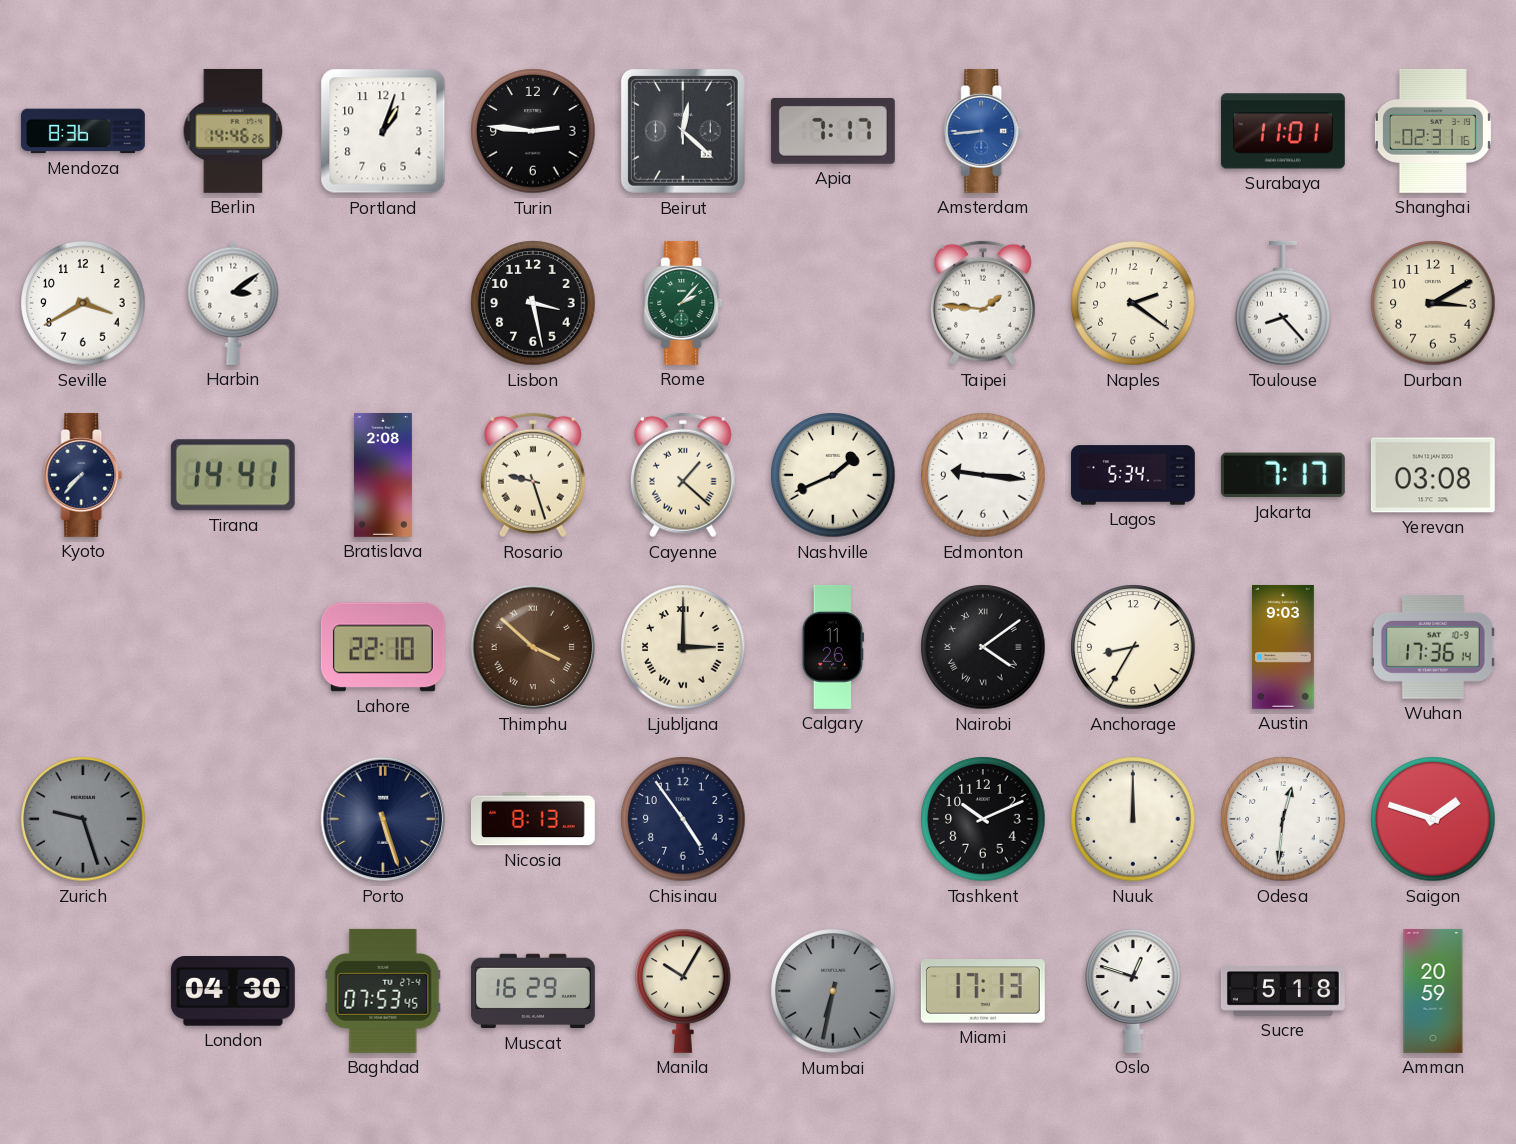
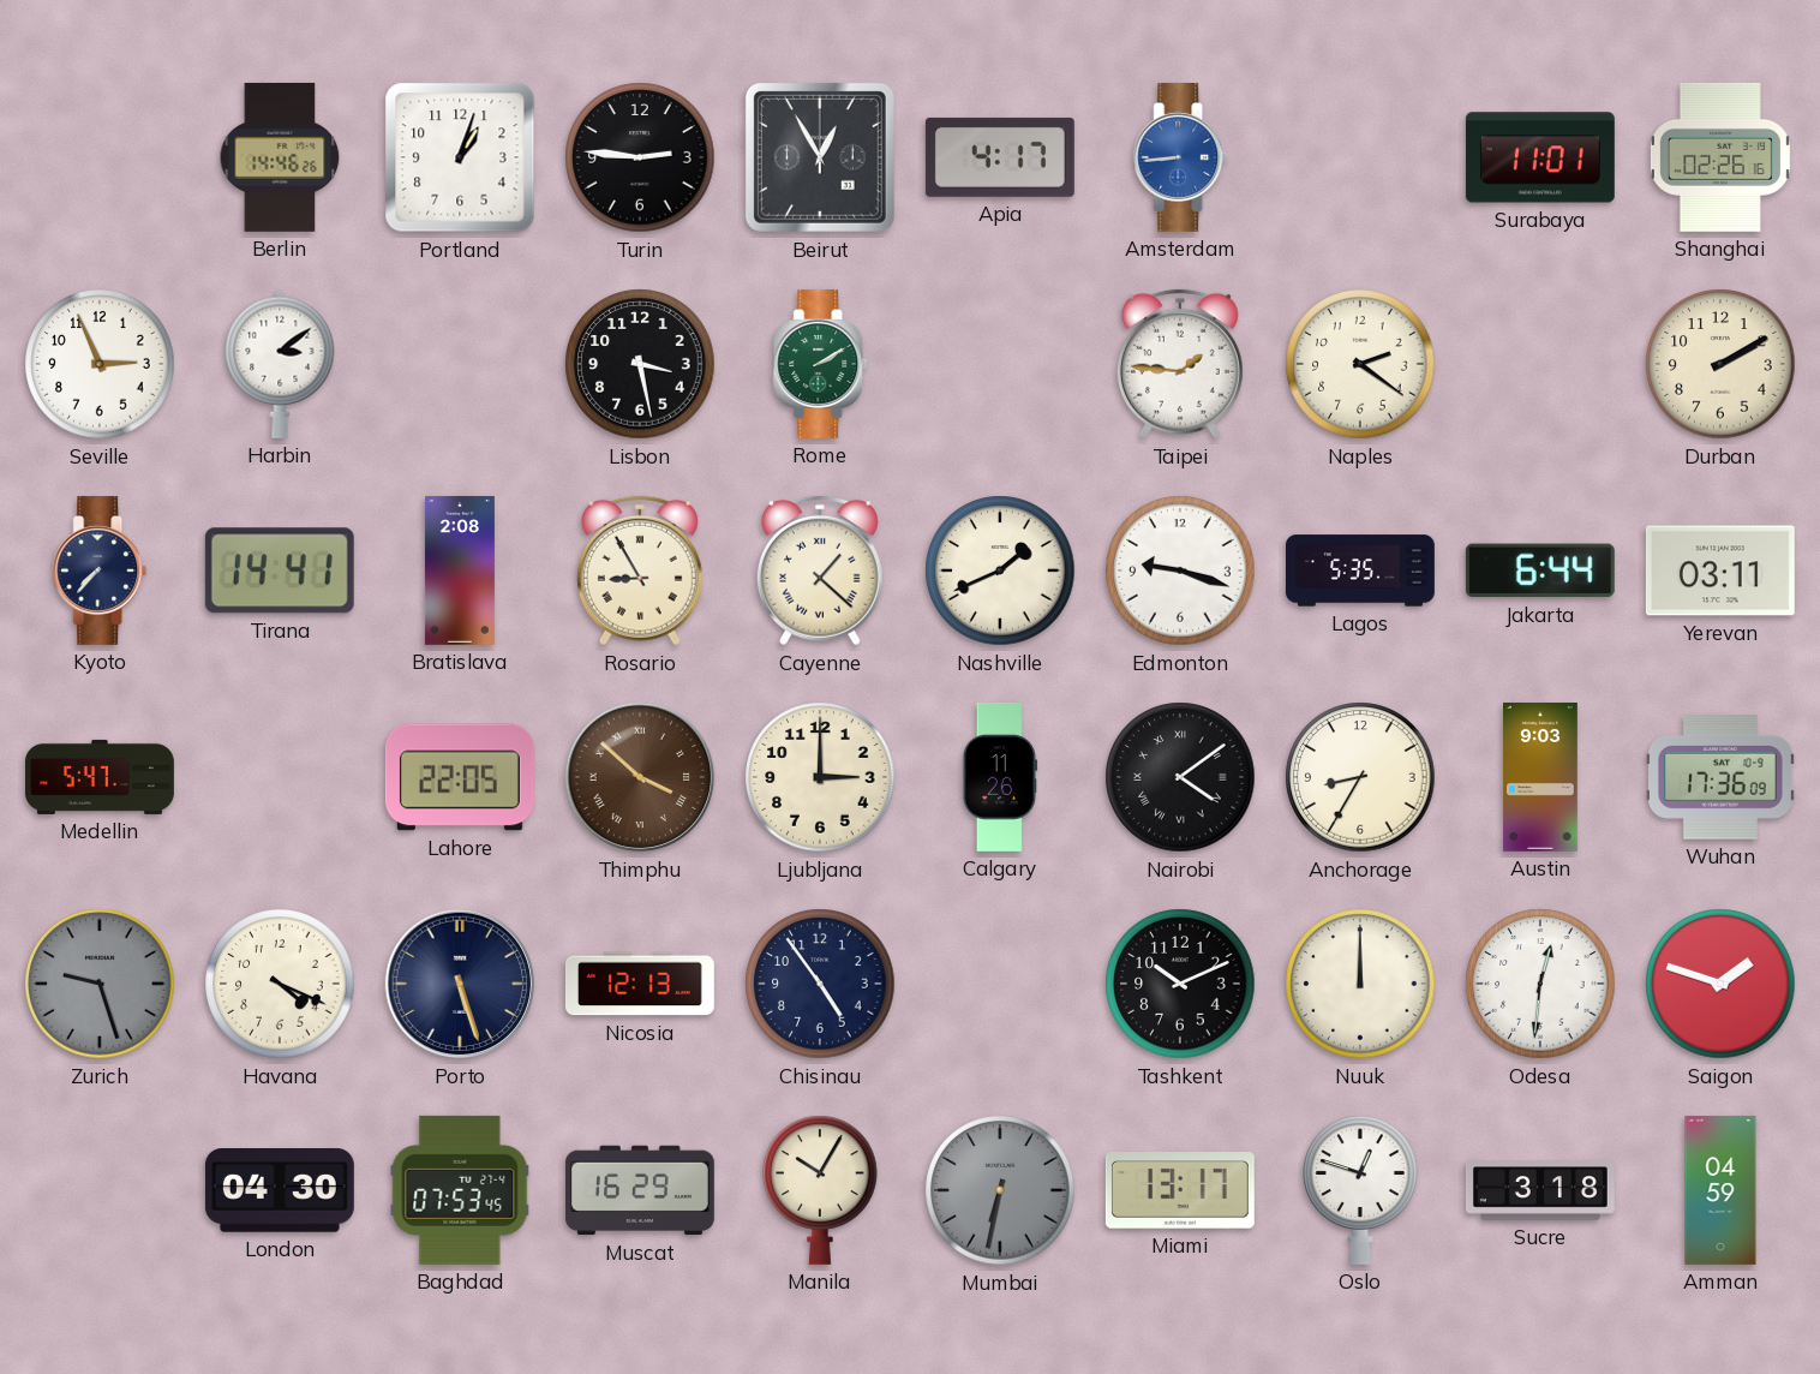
Mendoza: 8:36 -> none
Beirut: 12:22 -> 12:55
Apia: 7:17 -> 4:17
Shanghai: 02:31 -> 02:26
Seville: 3:40 -> 2:56
Rome: 2:07 -> 2:10
Toulouse: 8:23 -> none
Durban: 3:10 -> 2:10
Rosario: 9:27 -> 8:55
Edmonton: 9:16 -> 9:18
Lagos: 5:34 -> 5:35
Jakarta: 7:17 -> 6:44
Yerevan: 03:08 -> 03:11
Medellin: none -> 5:47
Lahore: 22:10 -> 22:05
Ljubljana numerals: Roman -> Arabic
Wuhan: 17:36:14 -> 17:36:09
Havana: none -> 4:19
Nicosia: 8:13 -> 12:13
Miami: 17:13 -> 13:17
Sucre: 5:18 -> 3:18
Amman: 20:59 -> 04:59
